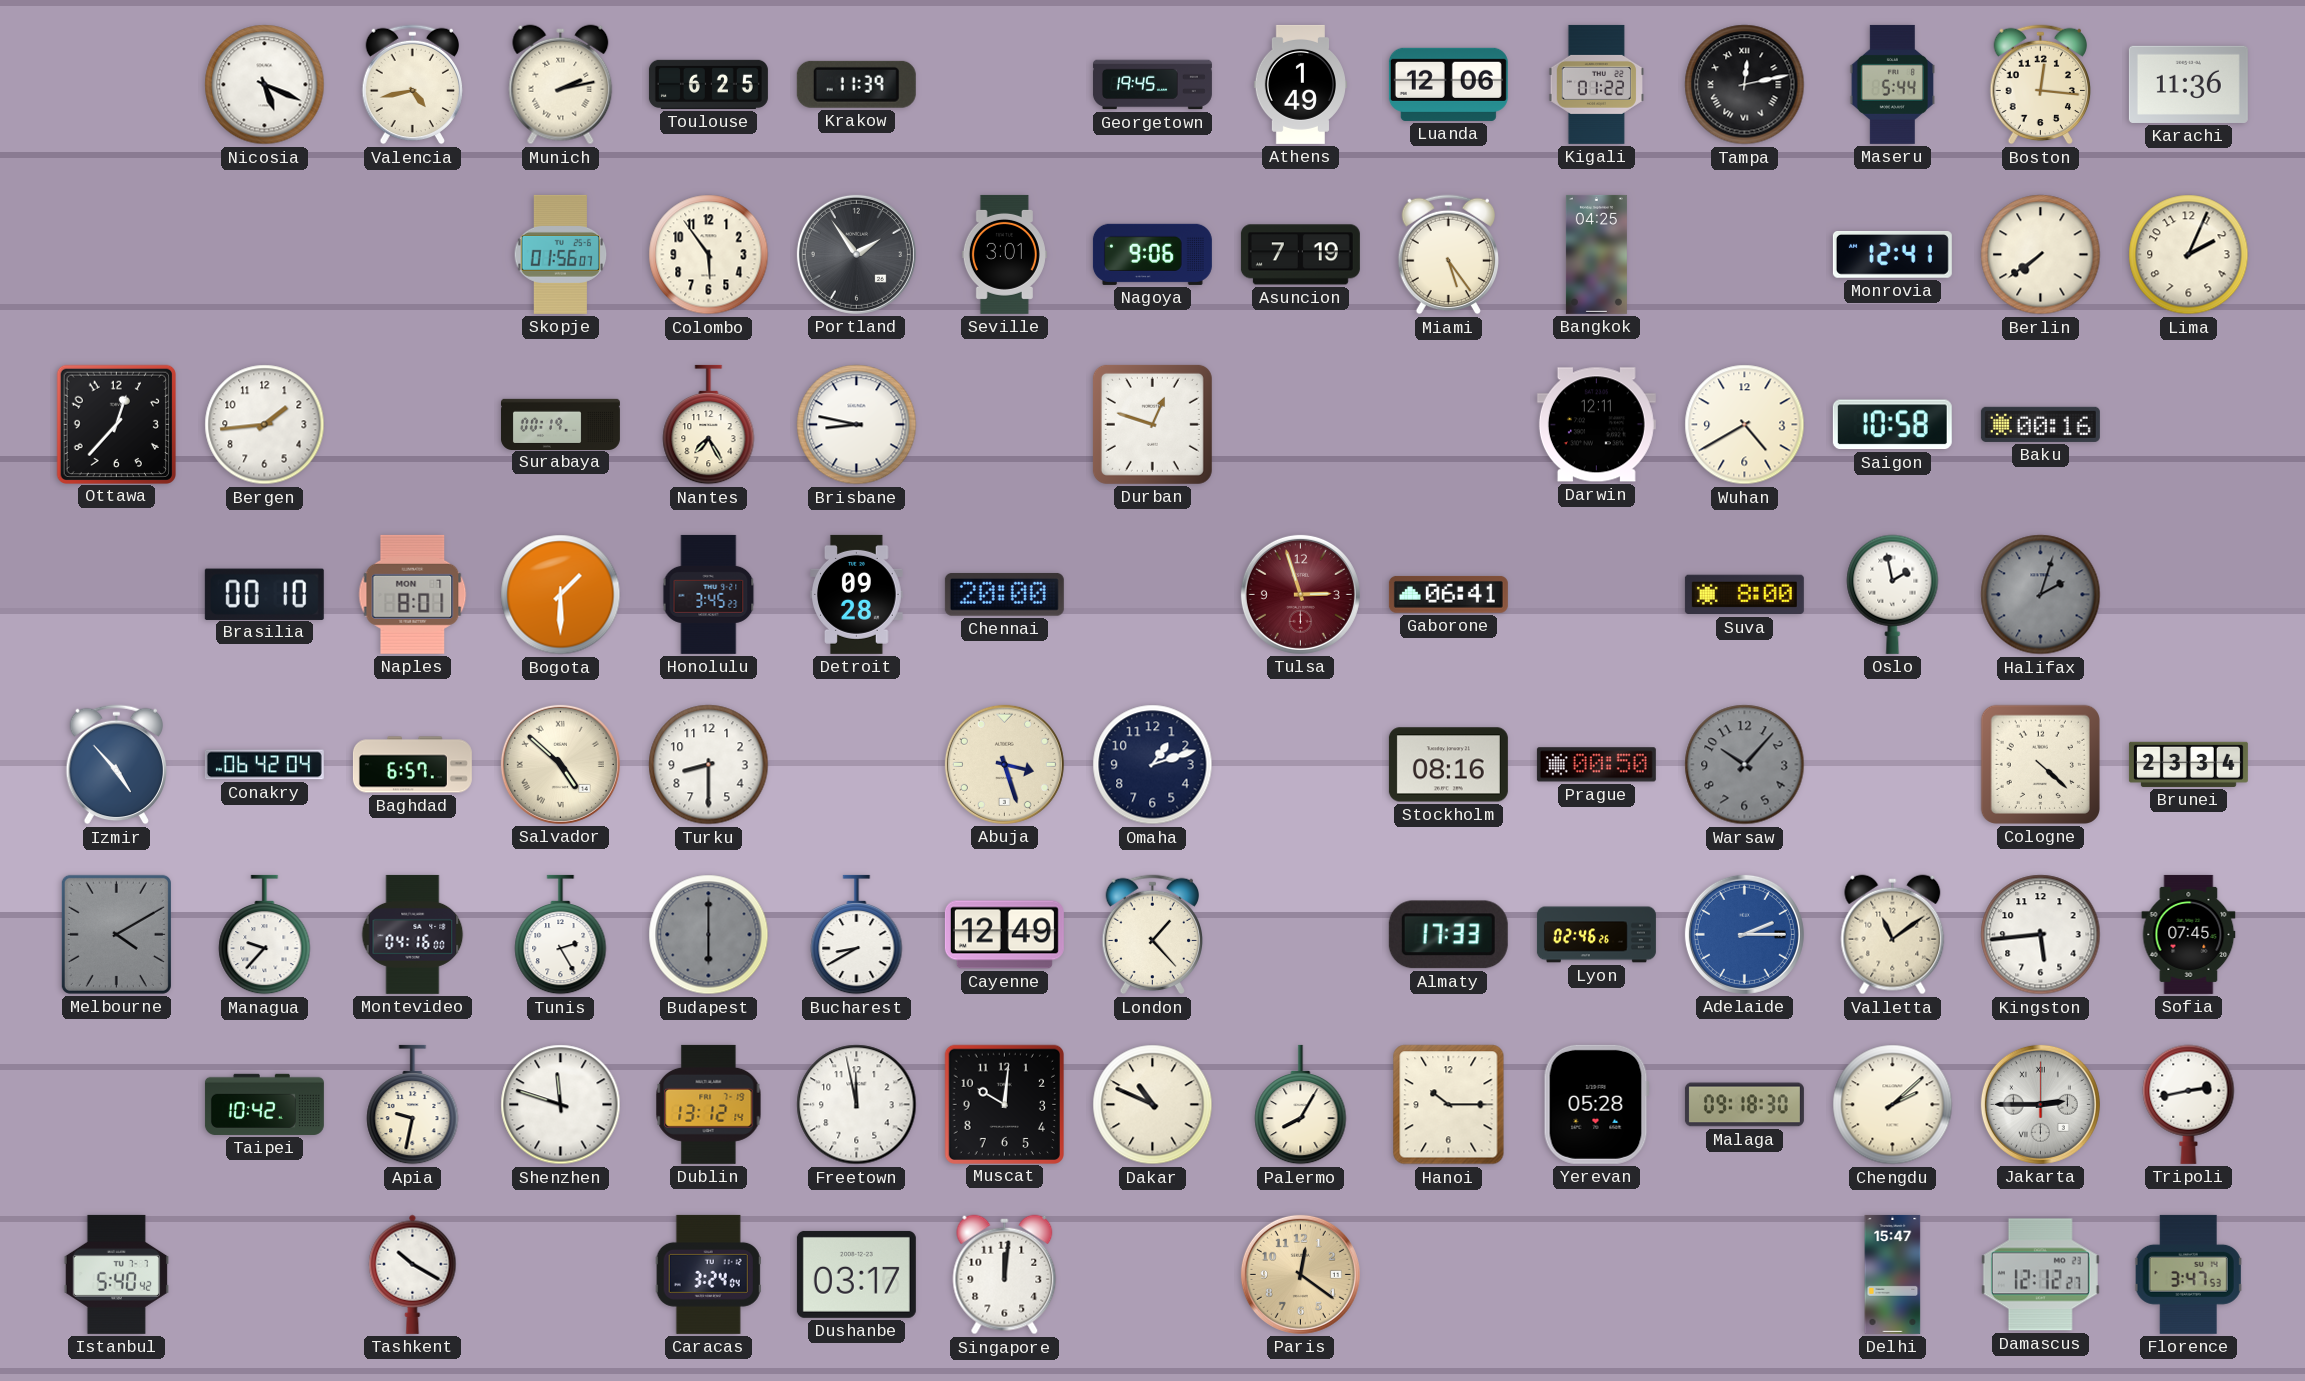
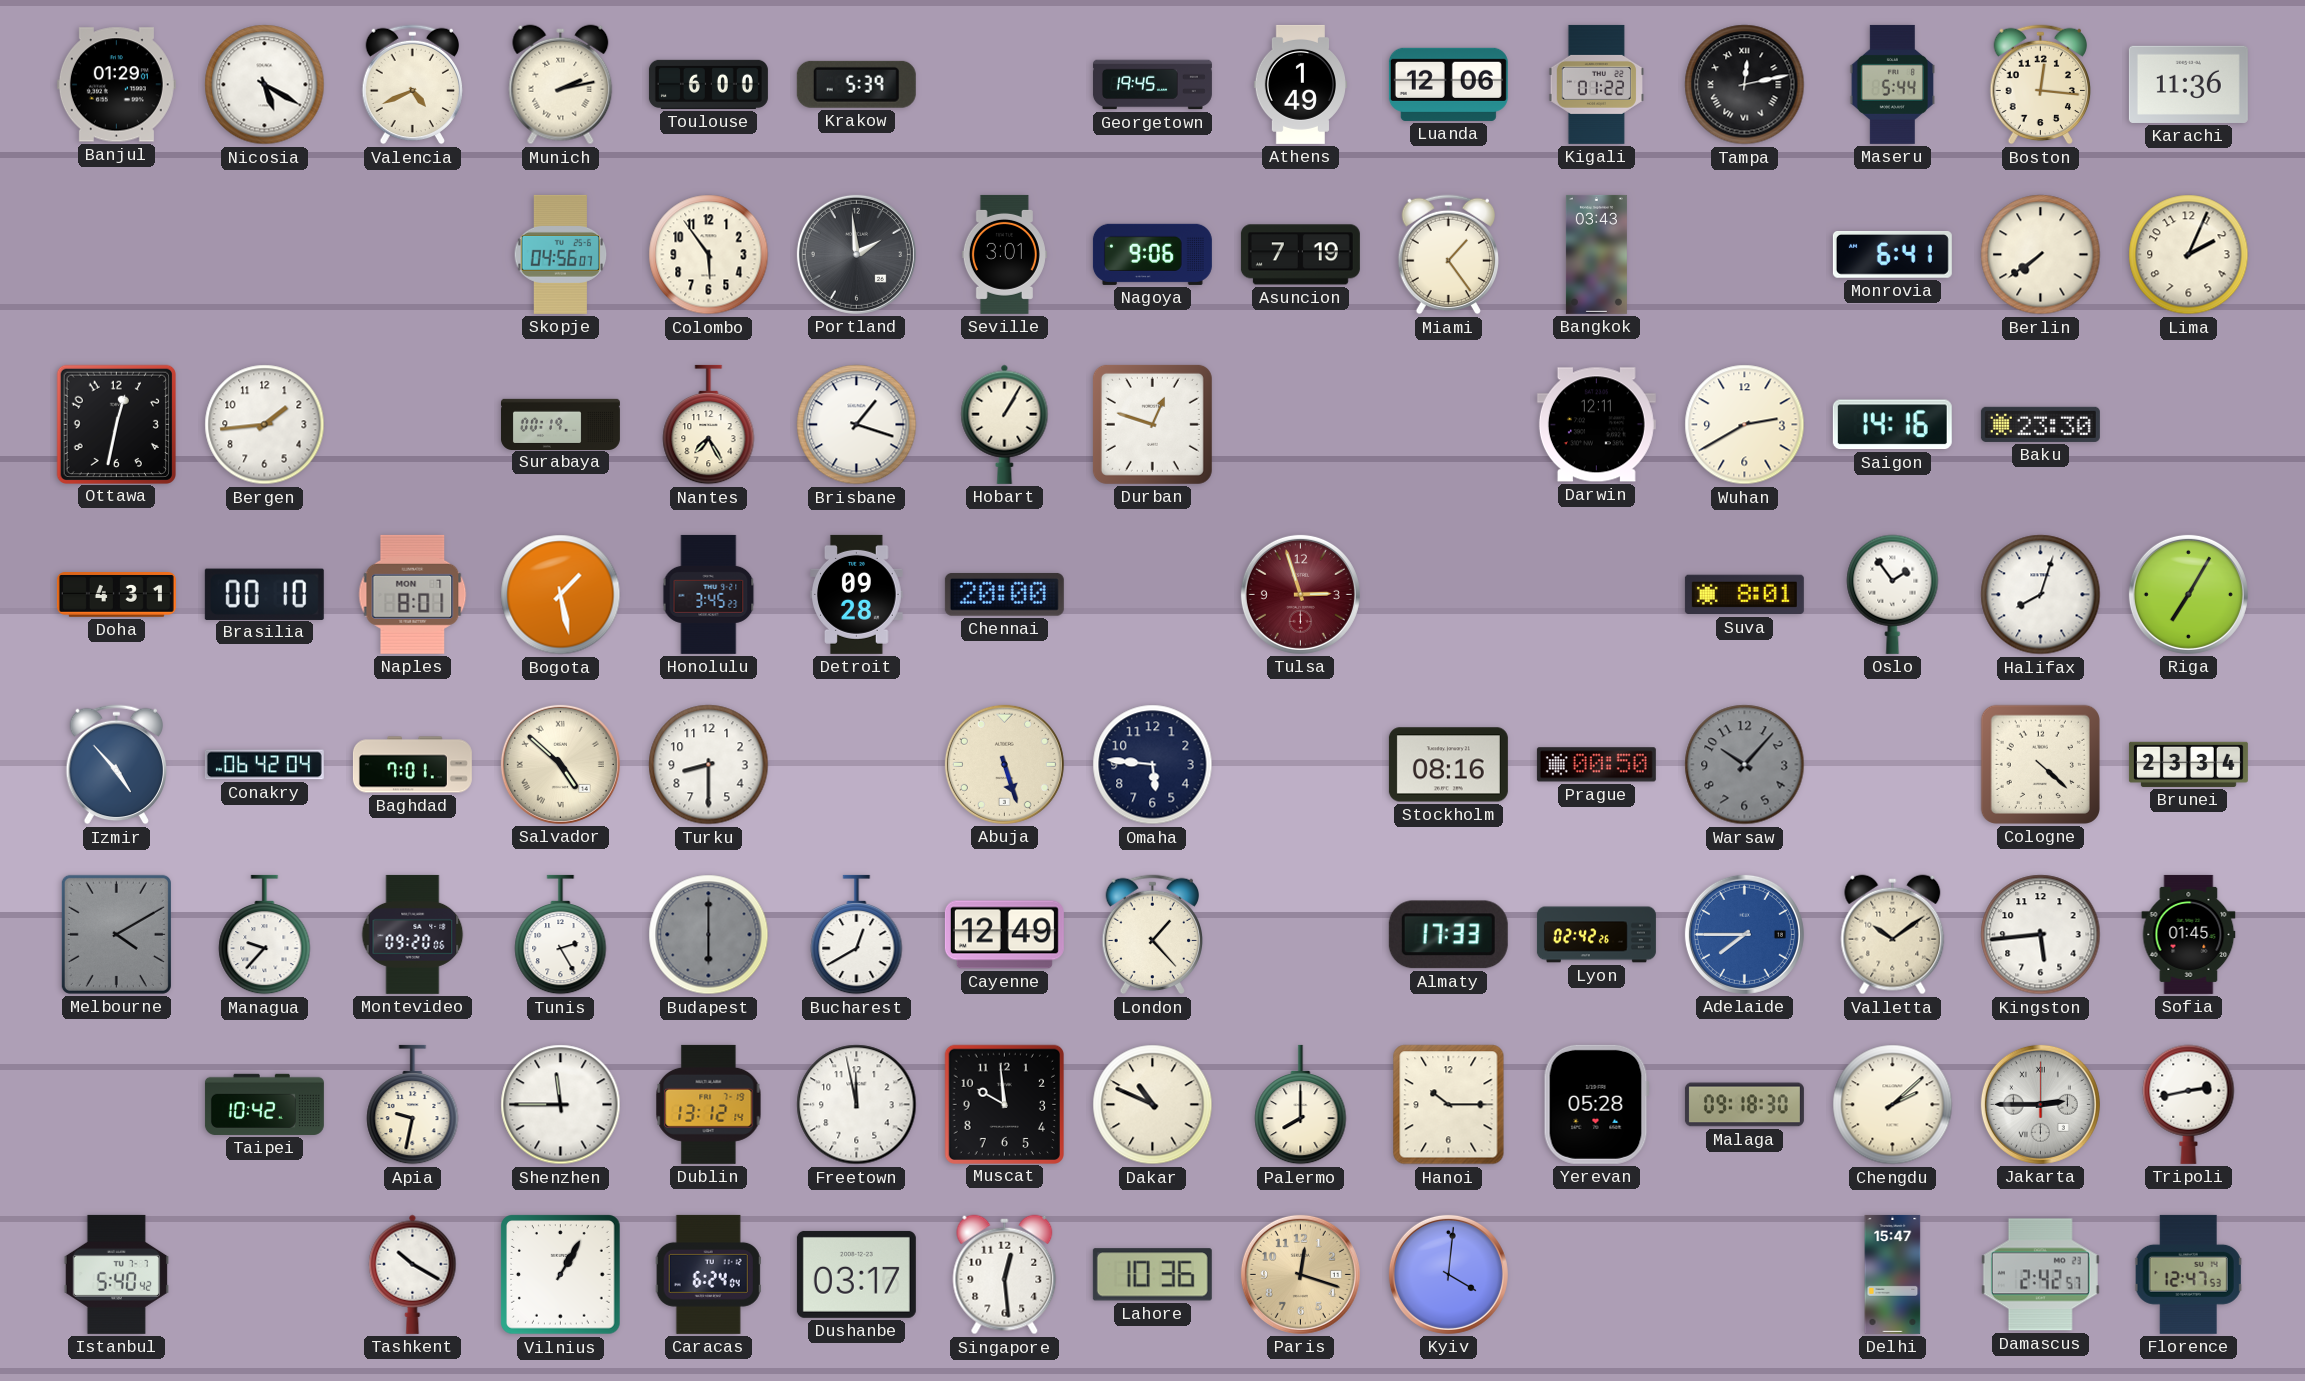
Banjul: none -> 01:29
Nicosia: 5:19 -> 5:20
Valencia: 4:43 -> 4:41
Toulouse: 6:25 -> 6:00
Krakow: 11:39 -> 5:39
Skopje: 01:56 -> 04:56
Portland: 1:54 -> 1:59
Miami: 5:24 -> 1:24
Bangkok: 04:25 -> 03:43
Monrovia: 12:41 -> 6:41
Ottawa: 12:37 -> 12:32
Brisbane: 8:47 -> 1:18
Hobart: none -> 1:05
Wuhan: 4:40 -> 2:40
Saigon: 10:58 -> 14:16
Baku: 00:16 -> 23:30
Doha: none -> 4:31
Bogota: 1:30 -> 1:28
Gaborone: 06:41 -> none
Suva: 8:00 -> 8:01
Oslo: 1:58 -> 1:54
Halifax: 2:03 -> 8:03
Halifax dial: grey -> white
Riga: none -> 7:05
Baghdad: 6:57 -> 7:01
Abuja: 3:27 -> 5:27
Omaha: 1:12 -> 5:46
Montevideo: 04:16 -> 09:20
Bucharest: 8:40 -> 12:40
Lyon: 02:46 -> 02:42
Adelaide: 2:15 -> 7:45
Valletta: 11:09 -> 10:09
Sofia: 07:45 -> 01:45
Shenzhen: 11:48 -> 11:45
Muscat: 10:01 -> 9:59
Palermo: 8:05 -> 8:00
Vilnius: none -> 1:05
Caracas: 3:24 -> 6:24
Singapore: 12:01 -> 12:29
Lahore: none -> 10:36
Paris: 12:21 -> 12:18
Kyiv: none -> 4:01
Damascus: 12:12 -> 2:42
Florence: 3:47 -> 12:47
